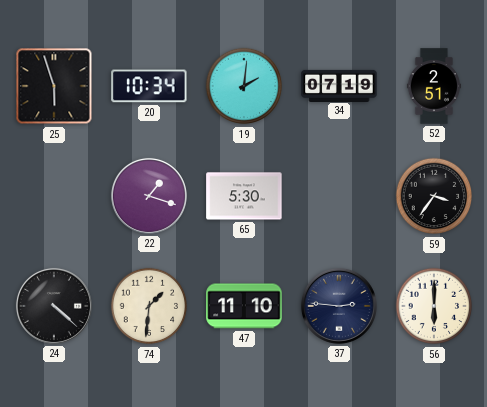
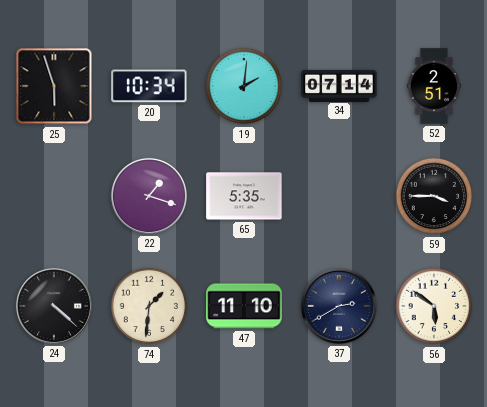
34: 07:19 -> 07:14
65: 5:30 -> 5:35
59: 3:36 -> 3:45
37: 2:46 -> 2:40
56: 6:00 -> 5:51
